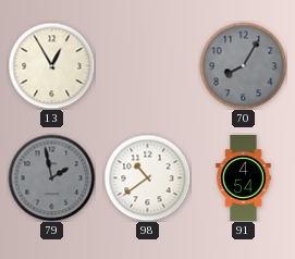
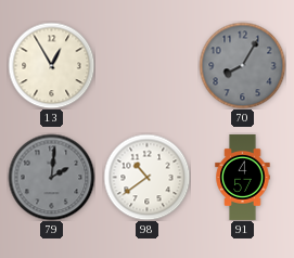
79: 1:58 -> 2:01
91: 4:54 -> 4:57
